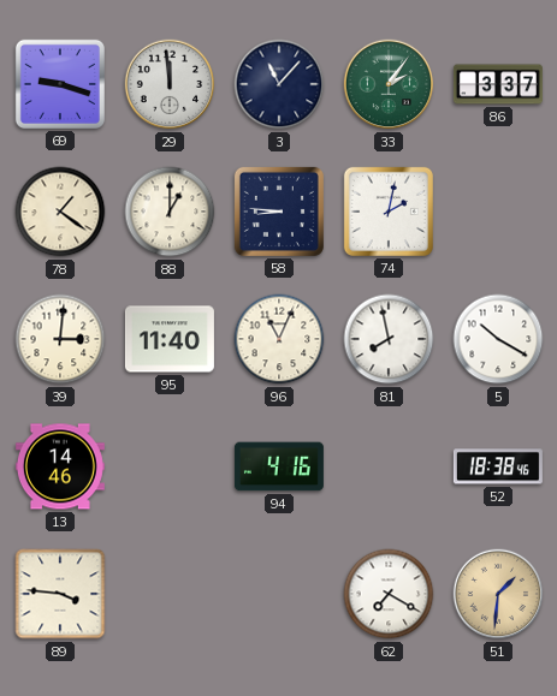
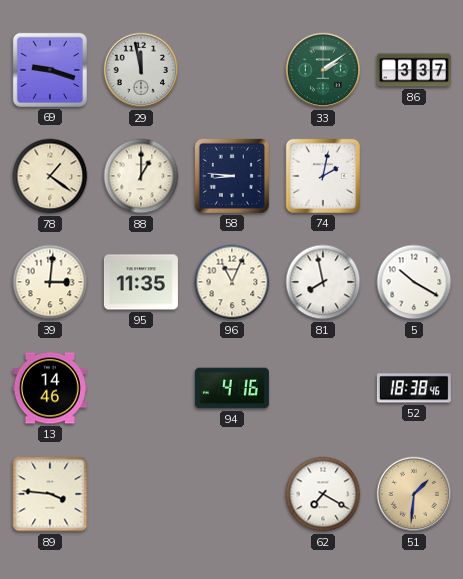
29: 11:59 -> 11:58
3: 11:07 -> none
33: 2:06 -> 2:09
95: 11:40 -> 11:35
